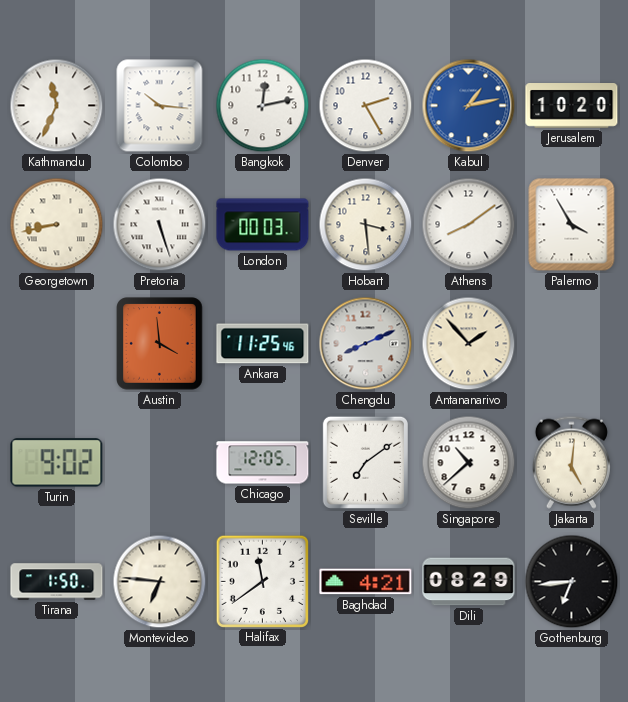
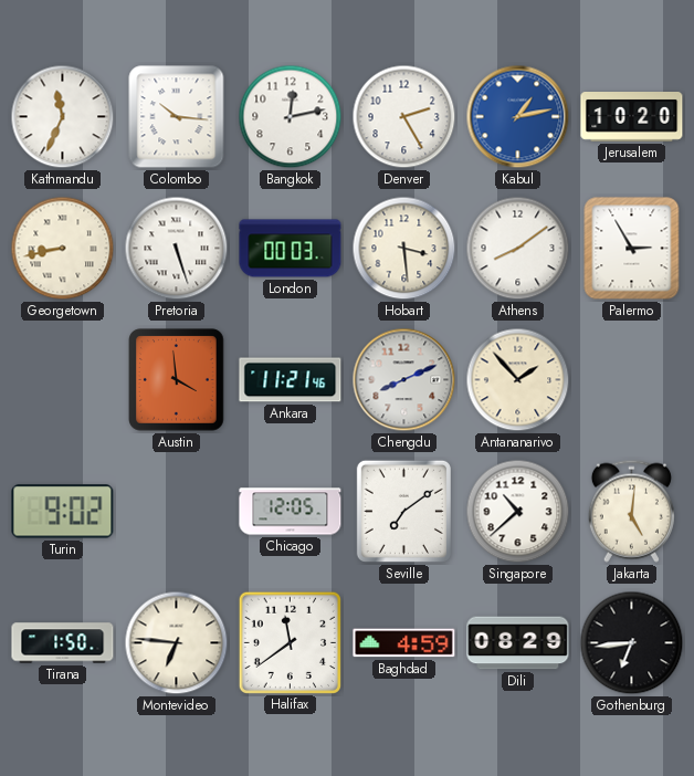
Palermo: 3:55 -> 2:55
Ankara: 11:25 -> 11:21
Baghdad: 4:21 -> 4:59
